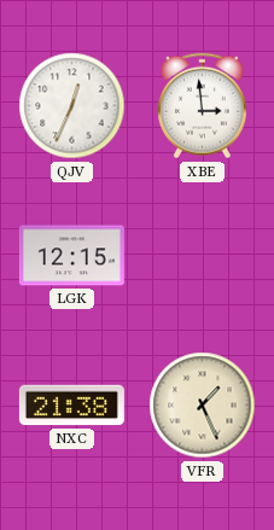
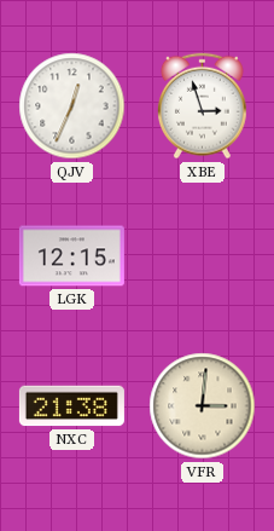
XBE: 2:59 -> 2:57
VFR: 1:26 -> 3:01
